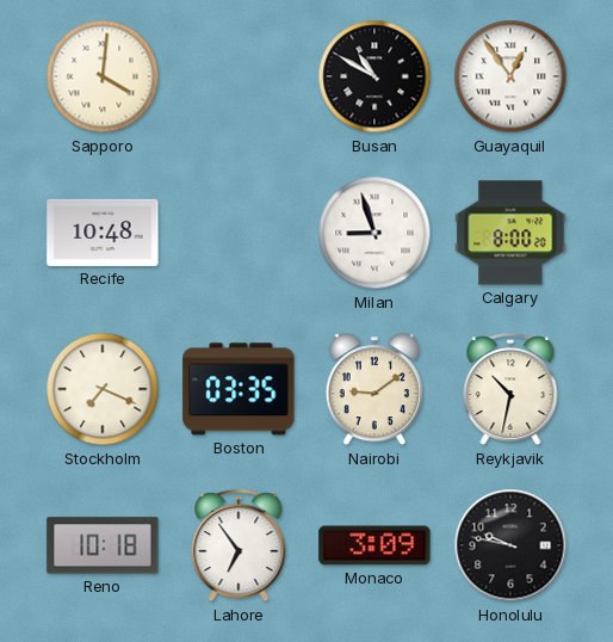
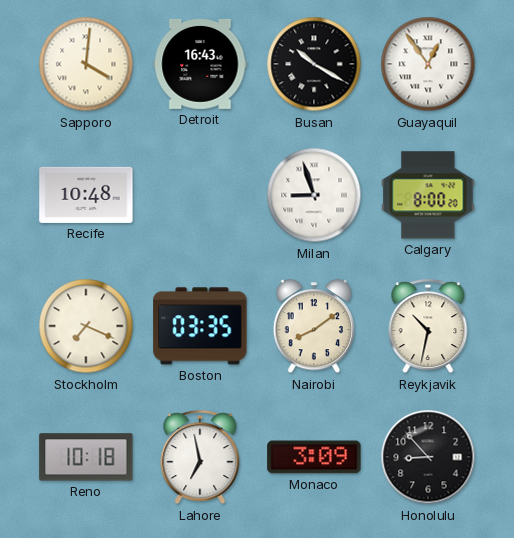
Detroit: none -> 16:43
Busan: 10:50 -> 10:20
Nairobi: 9:09 -> 8:09
Lahore: 6:54 -> 6:58
Honolulu: 9:47 -> 8:53
